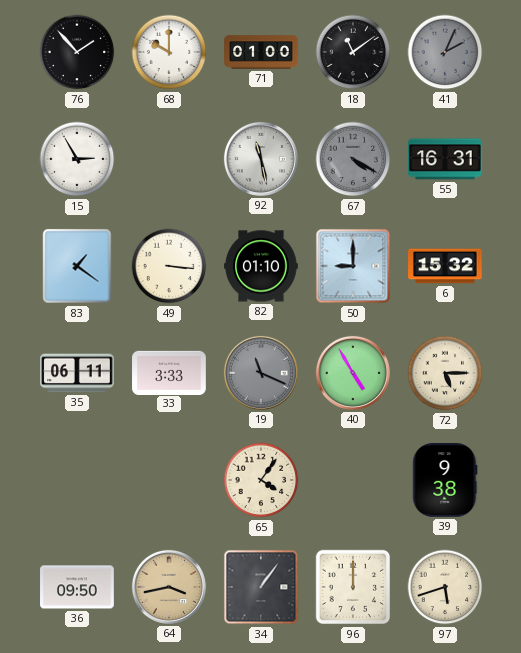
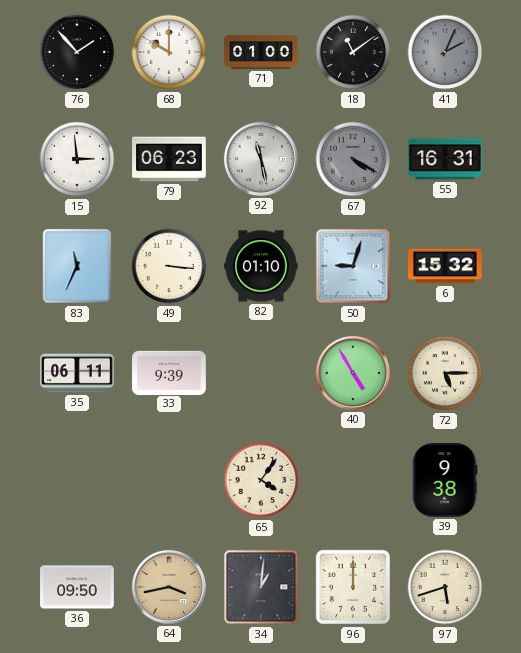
15: 2:55 -> 2:59
79: none -> 06:23
83: 1:21 -> 11:34
50: 9:00 -> 9:03
33: 3:33 -> 9:39
19: 11:19 -> none
34: 1:06 -> 1:01
